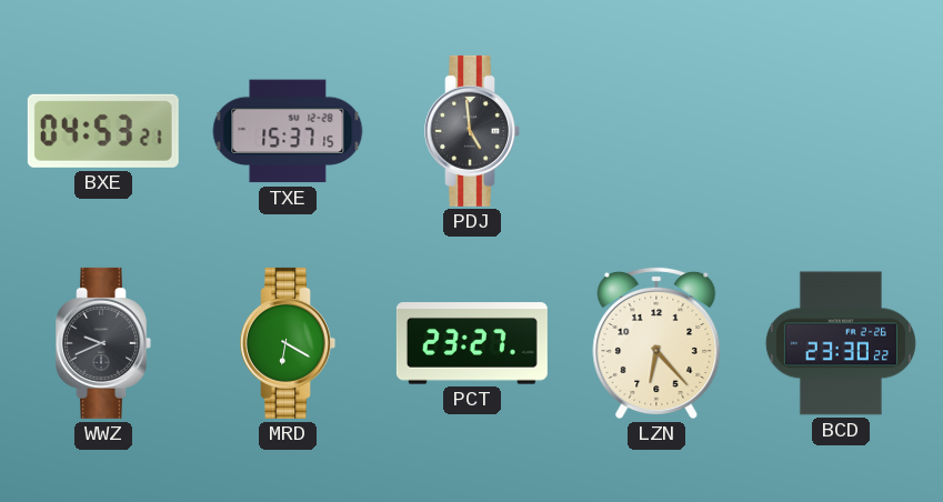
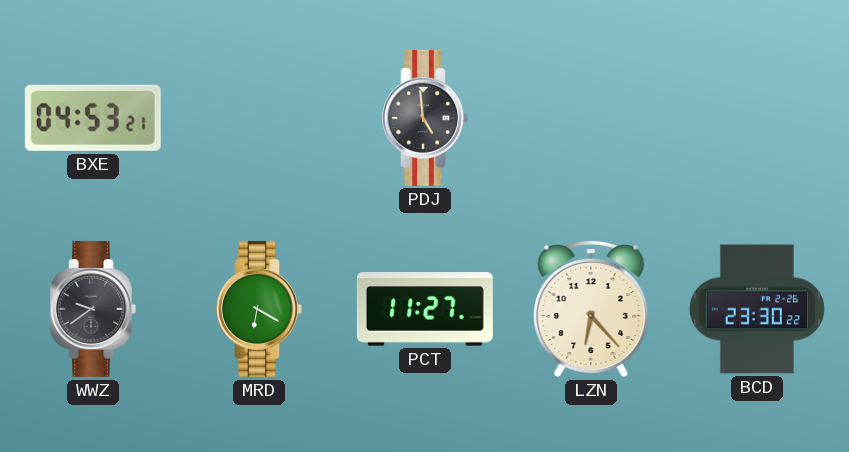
TXE: 15:37 -> none
WWZ: 9:41 -> 9:39
PCT: 23:27 -> 11:27
